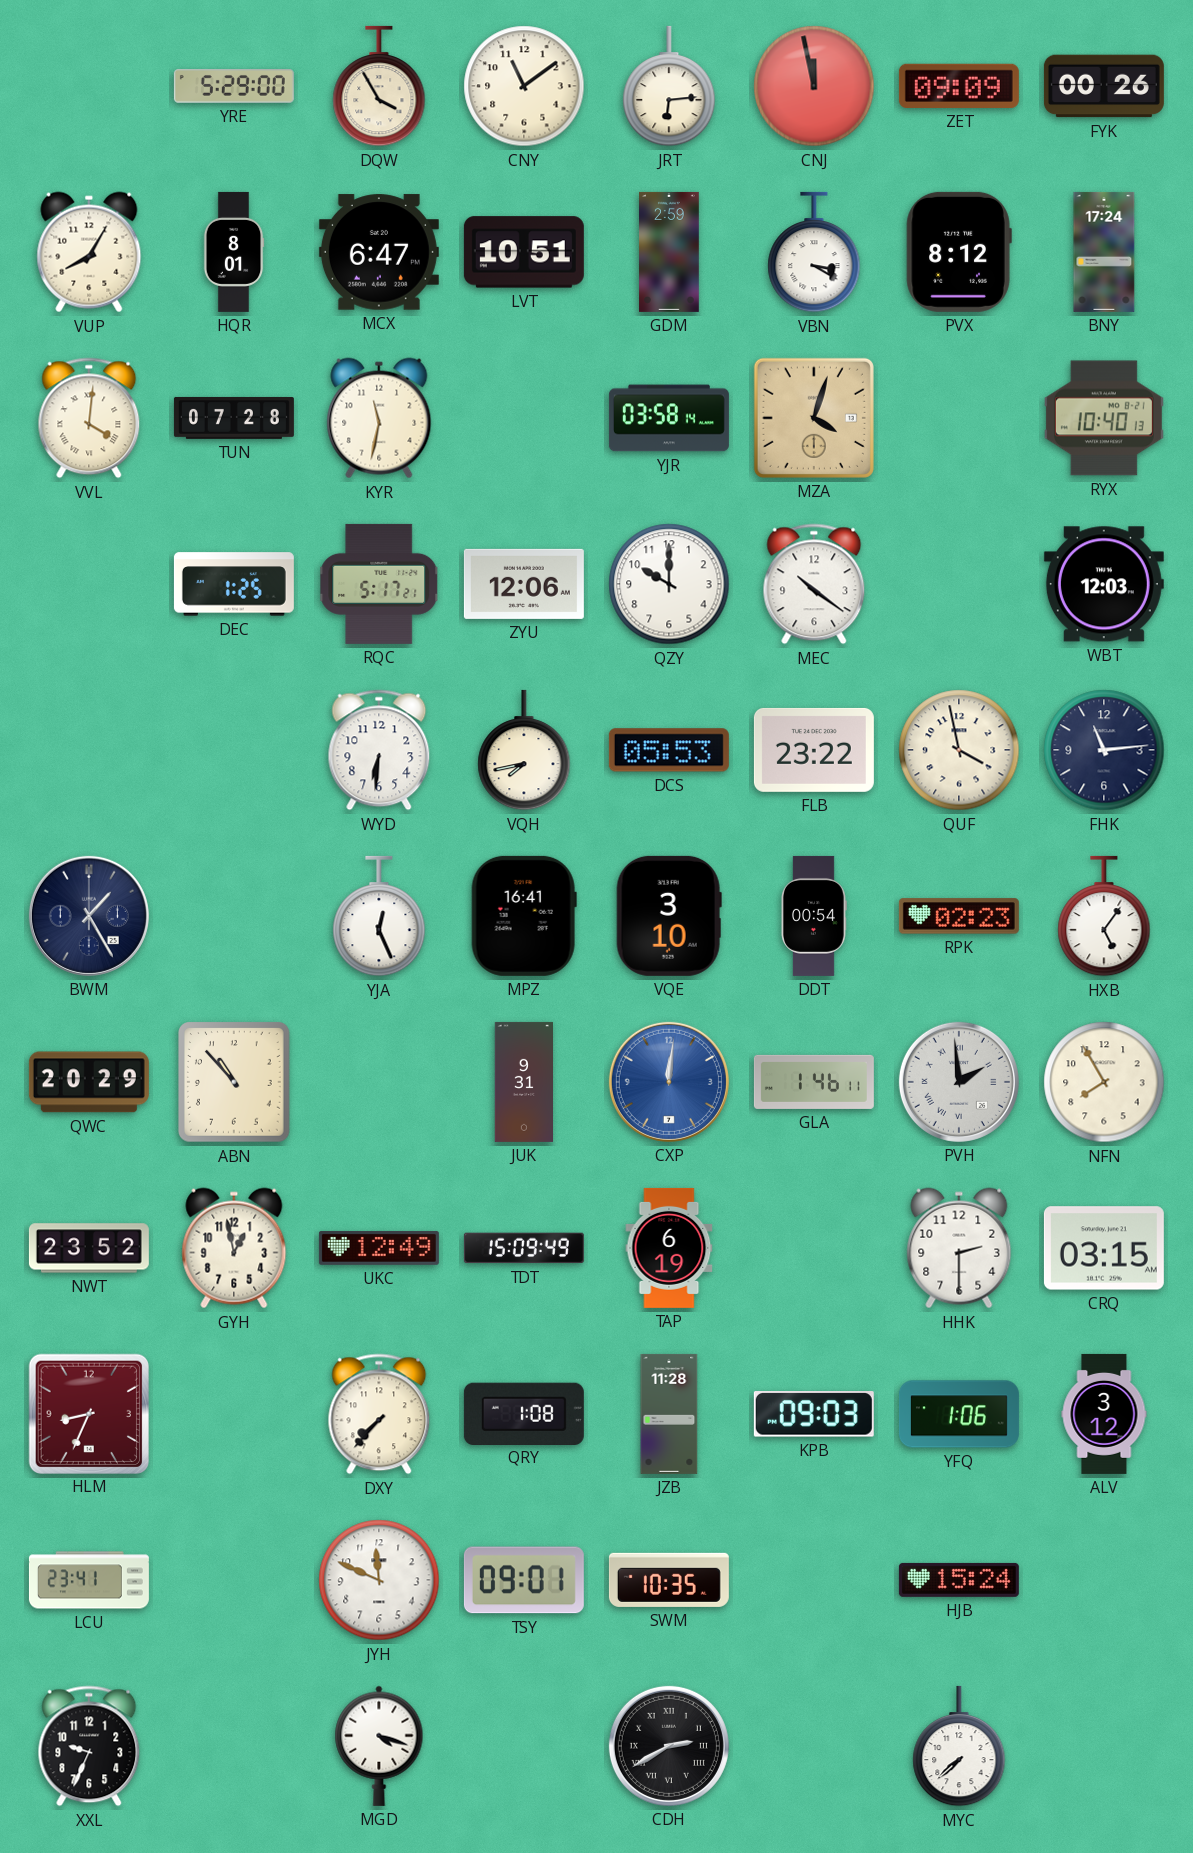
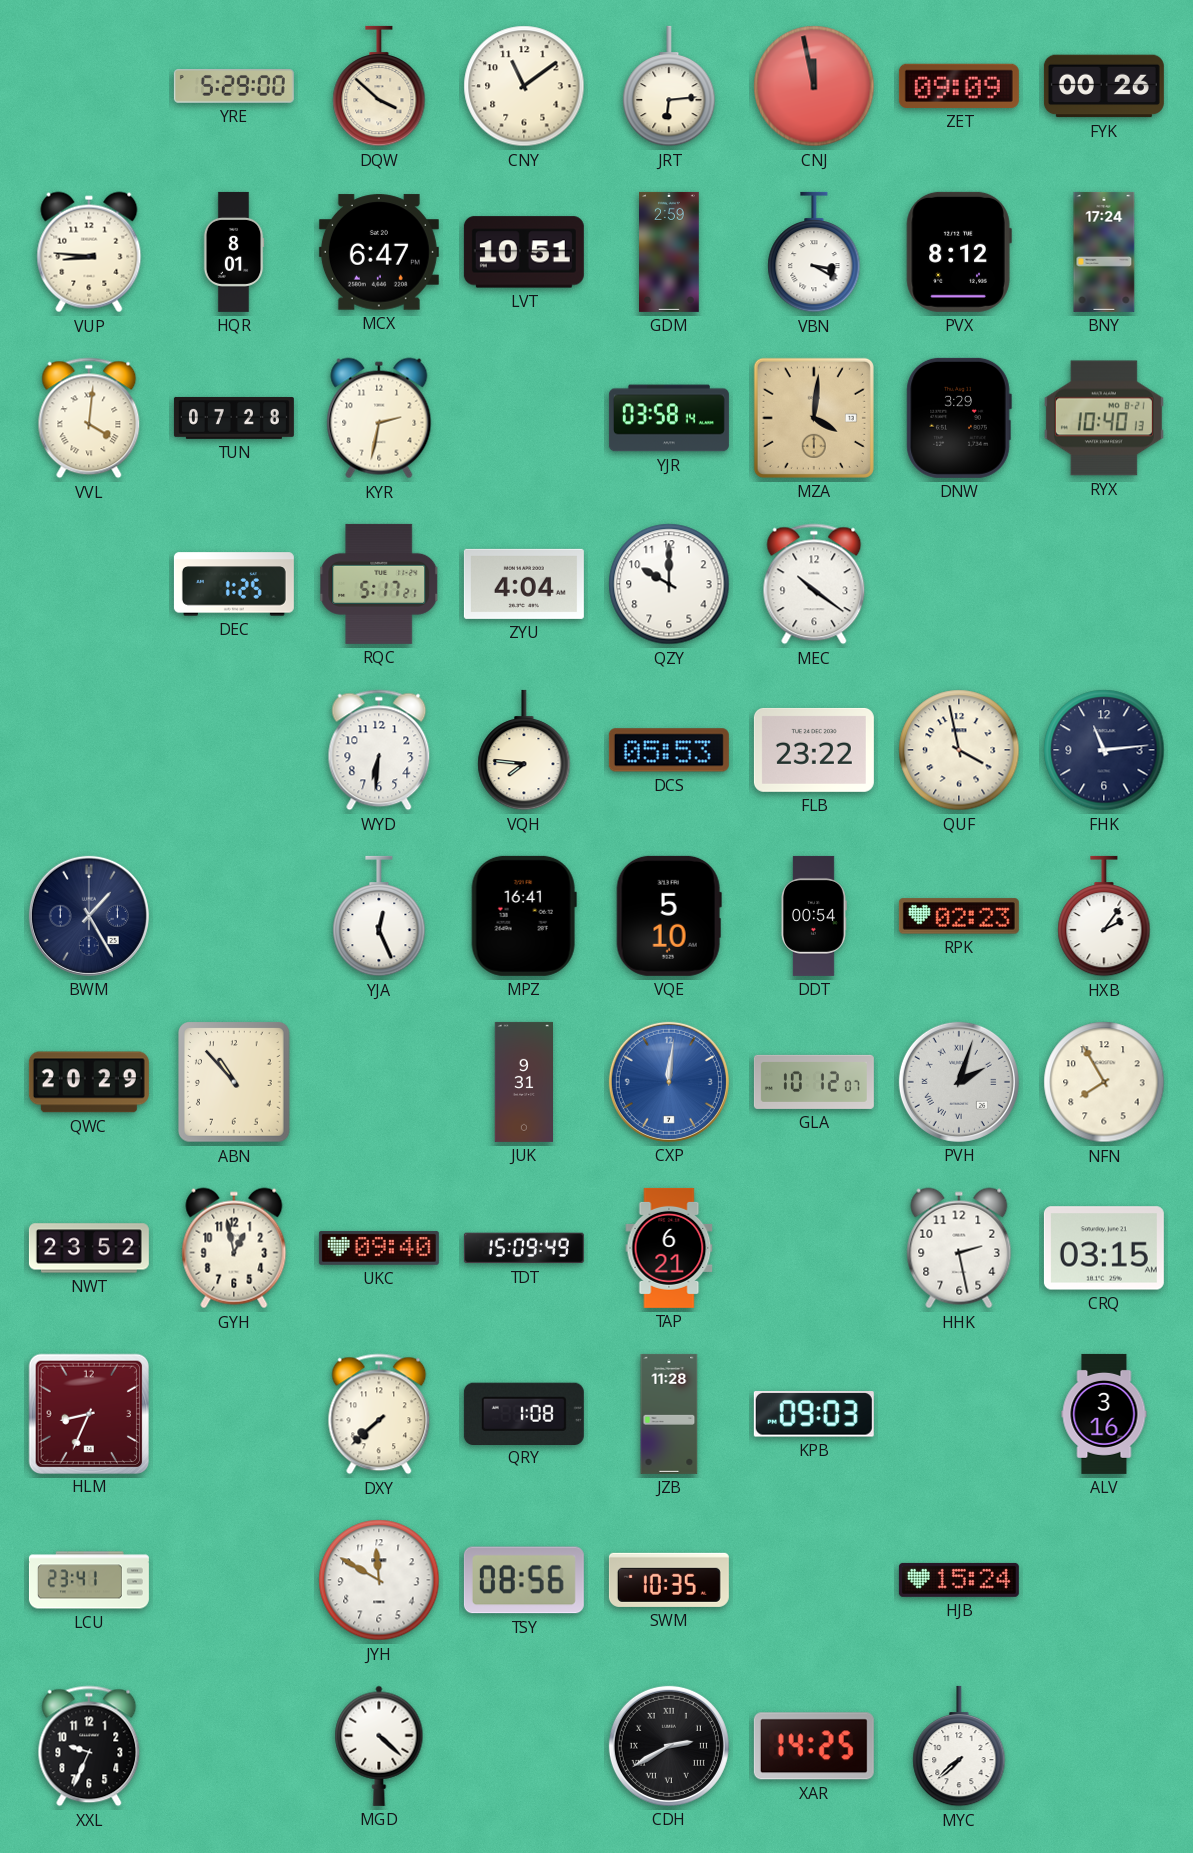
DQW: 3:55 -> 3:52
VUP: 8:05 -> 8:46
KYR: 11:32 -> 2:32
MZA: 4:03 -> 4:01
DNW: none -> 3:29
ZYU: 12:06 -> 4:04
WBT: 12:03 -> none
VQH: 7:43 -> 7:46
VQE: 3:10 -> 5:10
HXB: 5:06 -> 2:06
GLA: 1:46 -> 10:12
PVH: 1:59 -> 2:03
UKC: 12:49 -> 09:40
TAP: 6:19 -> 6:21
HHK: 2:30 -> 2:28
DXY: 7:37 -> 7:38
YFQ: 1:06 -> none
ALV: 3:12 -> 3:16
JYH: 11:49 -> 11:50
TSY: 09:01 -> 08:56
MGD: 4:18 -> 4:22
XAR: none -> 14:25
